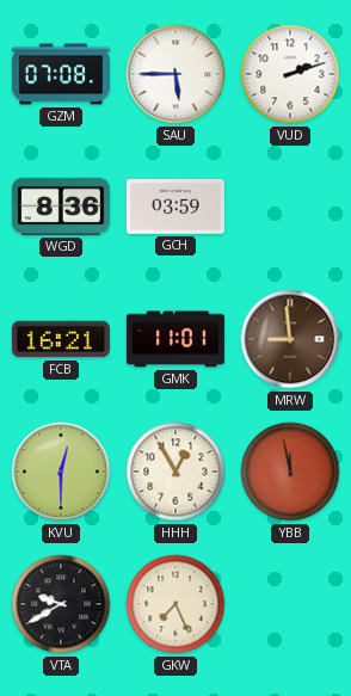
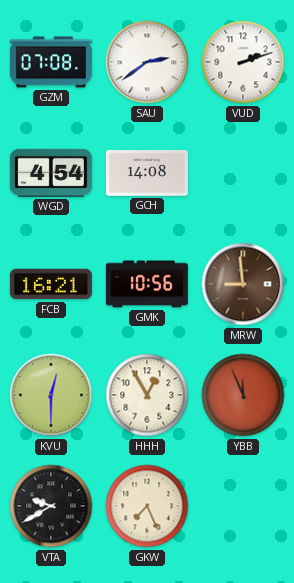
SAU: 5:45 -> 2:39
WGD: 8:36 -> 4:54
GCH: 03:59 -> 14:08
GMK: 11:01 -> 10:56
YBB: 11:58 -> 11:56
